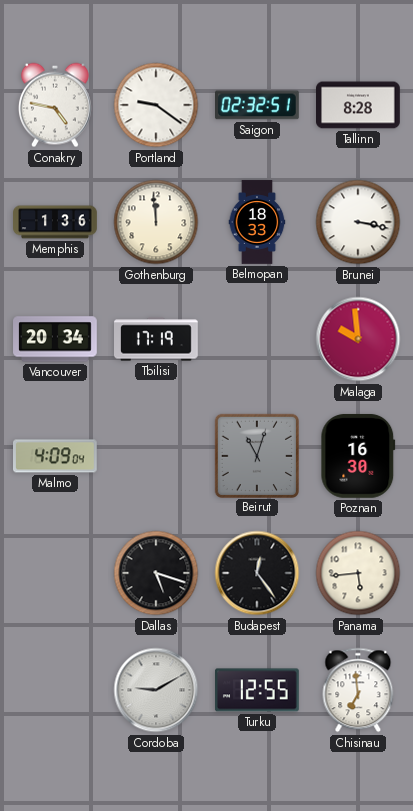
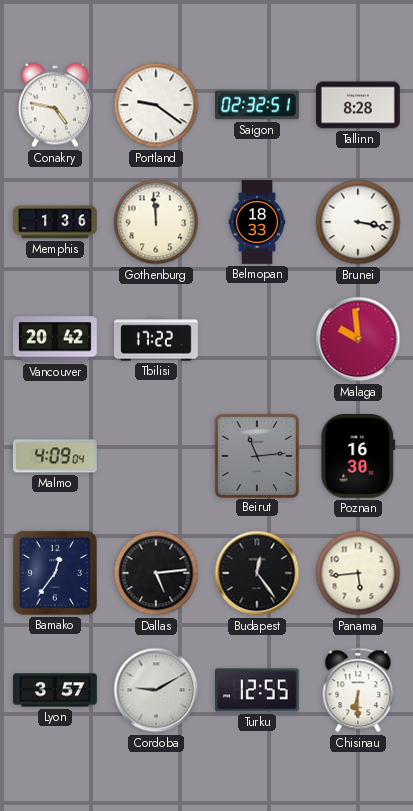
Vancouver: 20:34 -> 20:42
Tbilisi: 17:19 -> 17:22
Beirut: 11:03 -> 11:14
Bamako: none -> 12:36
Dallas: 5:18 -> 5:14
Lyon: none -> 3:57
Chisinau: 6:59 -> 6:30
